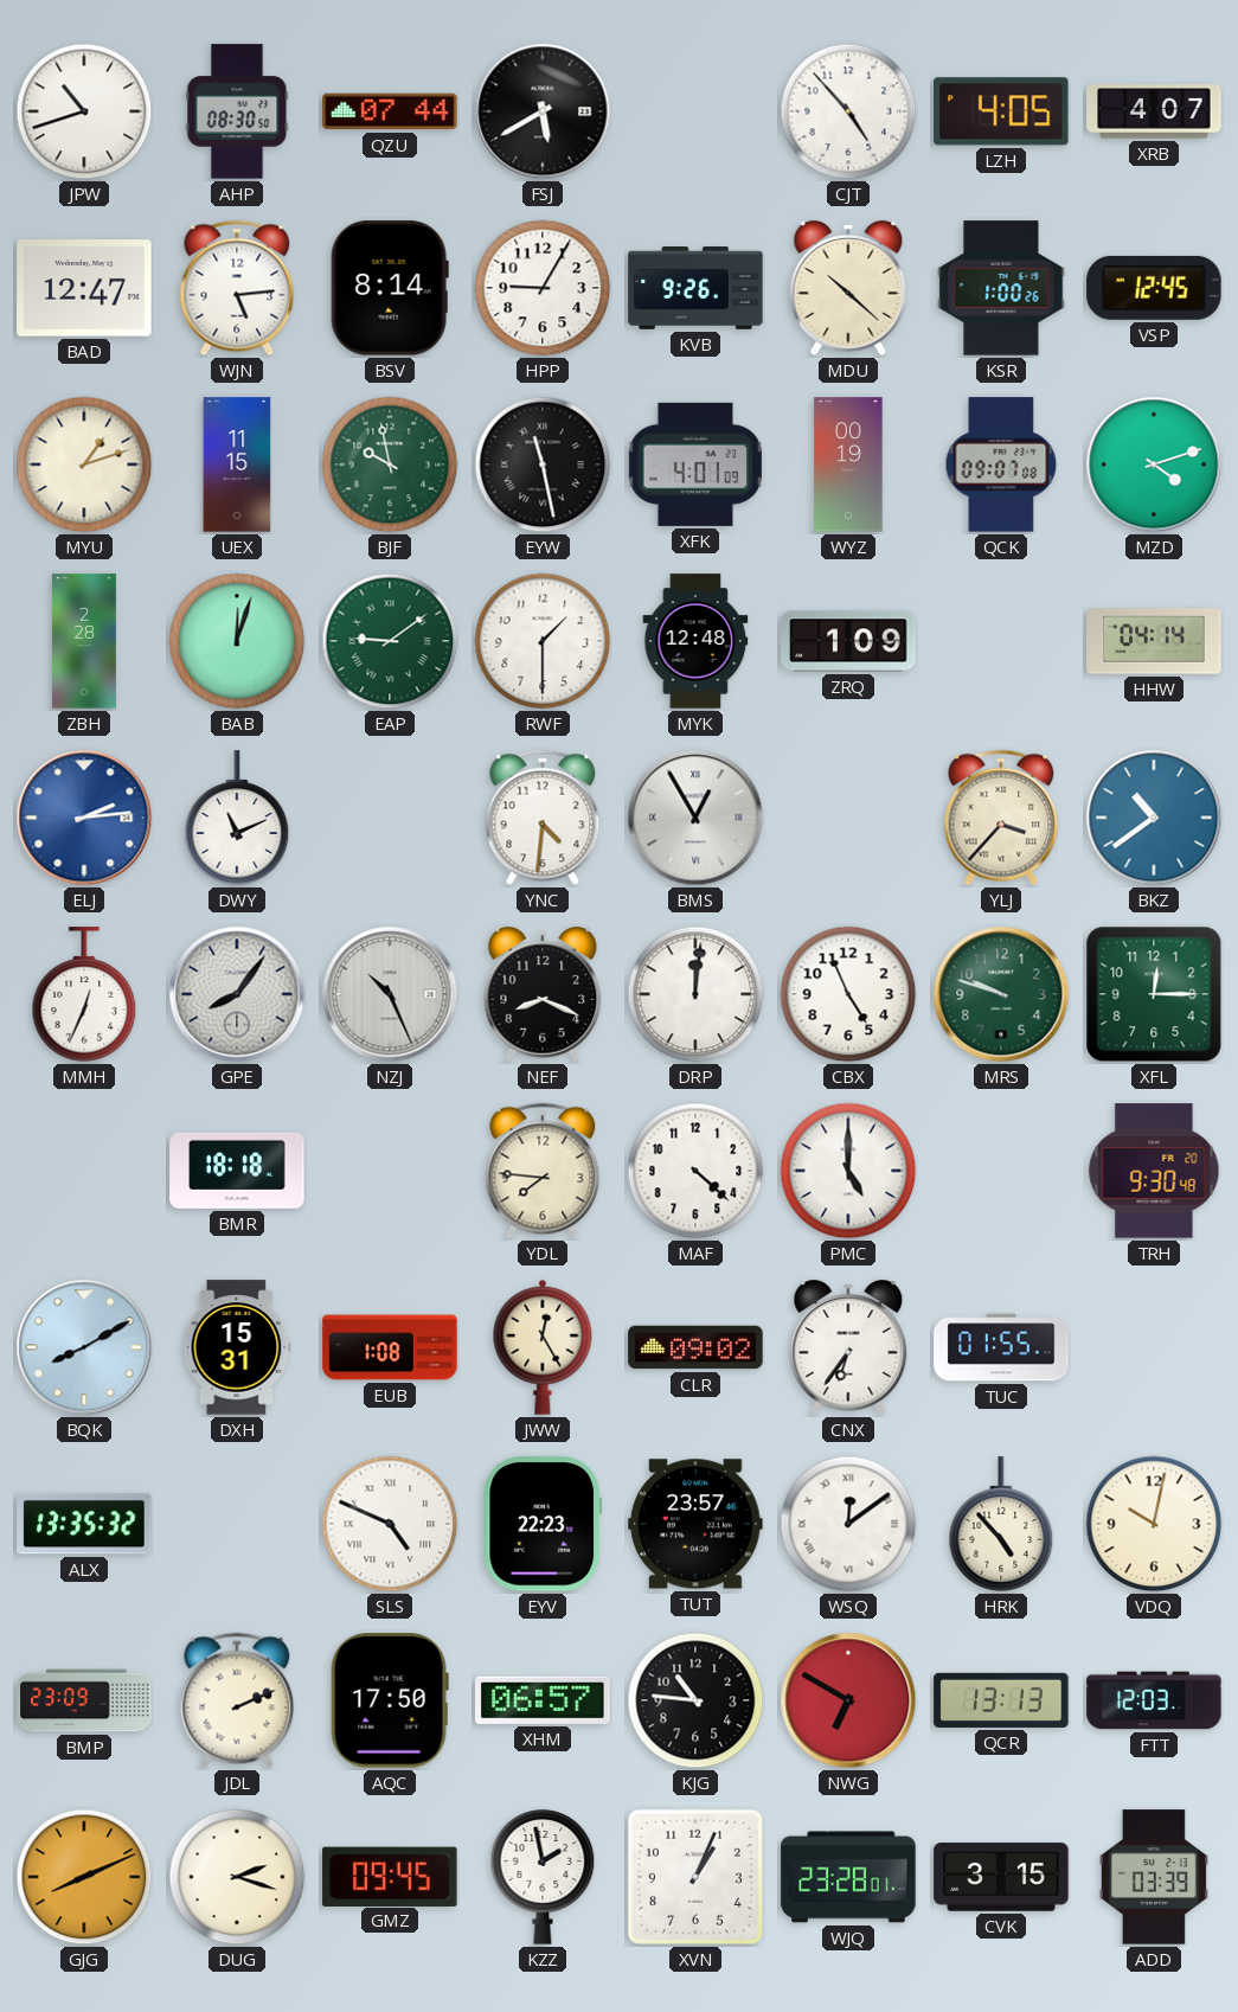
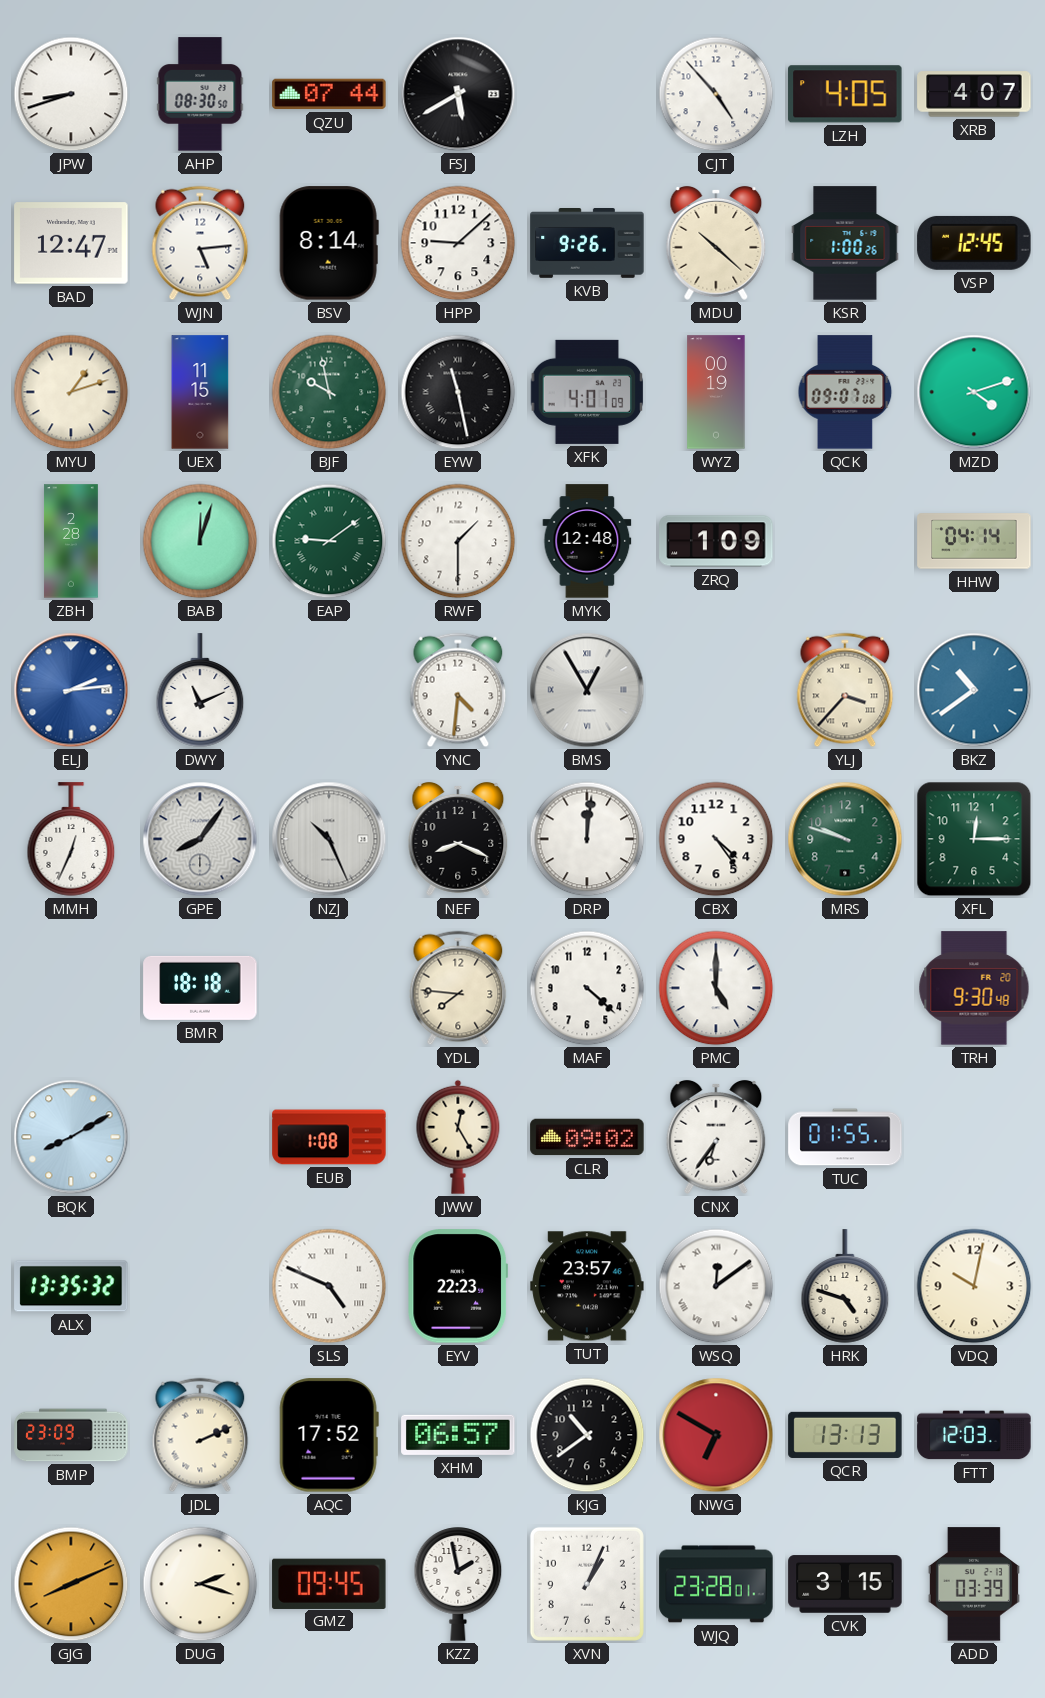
JPW: 10:42 -> 8:42
HPP: 9:05 -> 9:08
CBX: 4:56 -> 4:24
DXH: 15:31 -> none
HRK: 4:53 -> 4:48
AQC: 17:50 -> 17:52
KJG: 10:46 -> 10:39
